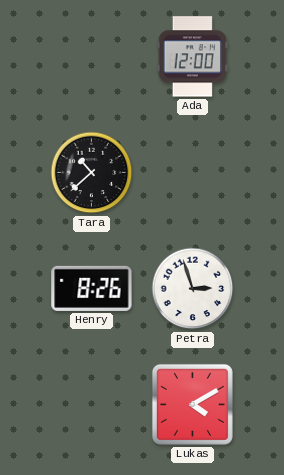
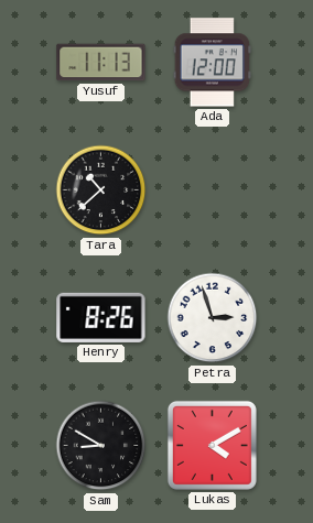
Yusuf: none -> 11:13
Sam: none -> 8:50
